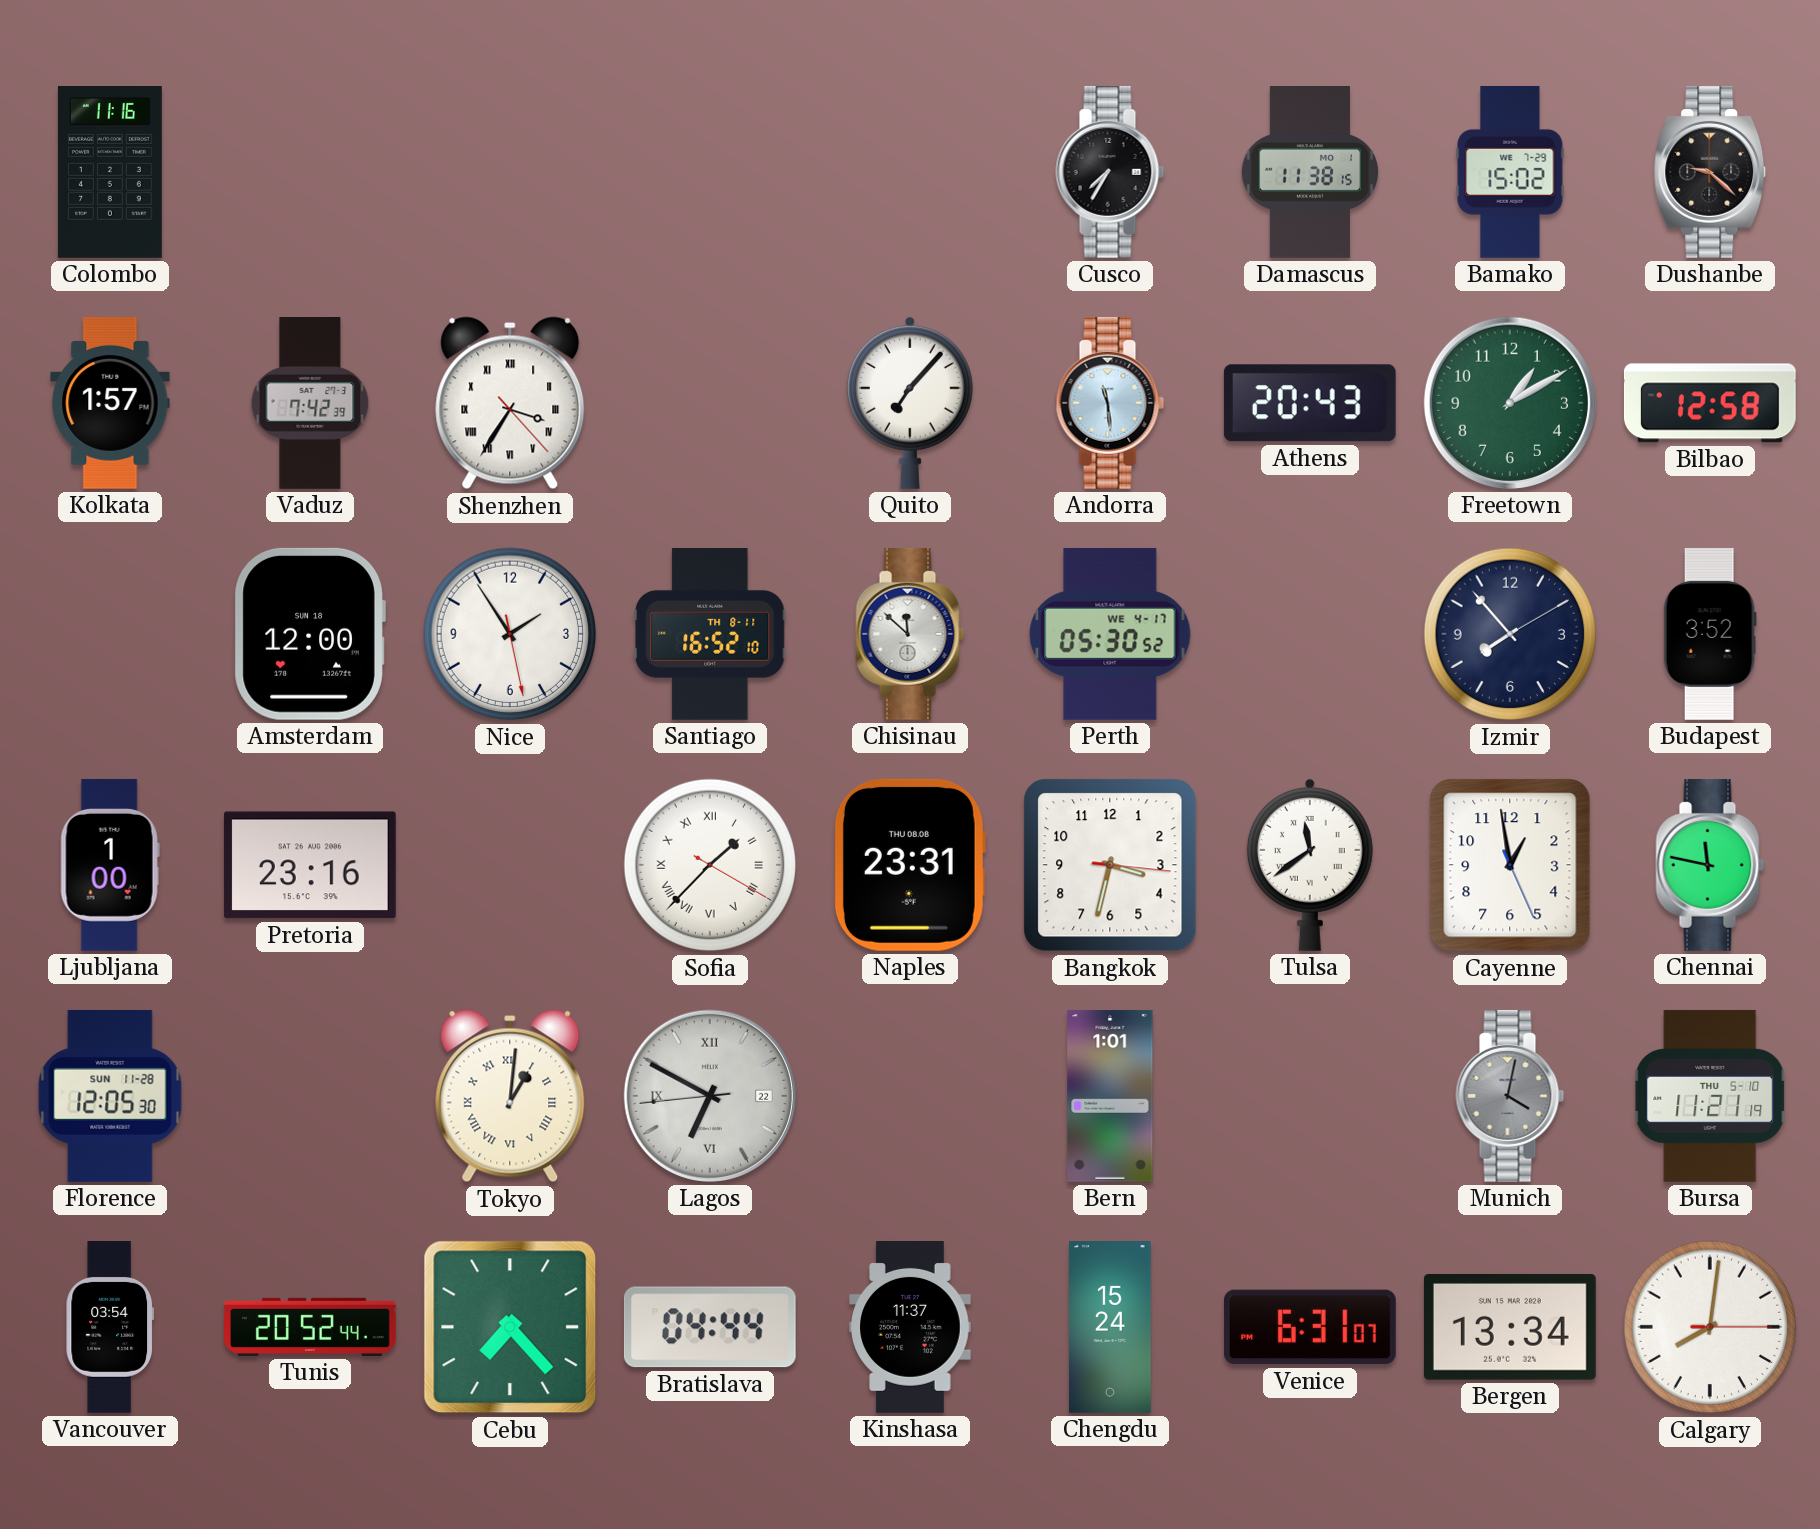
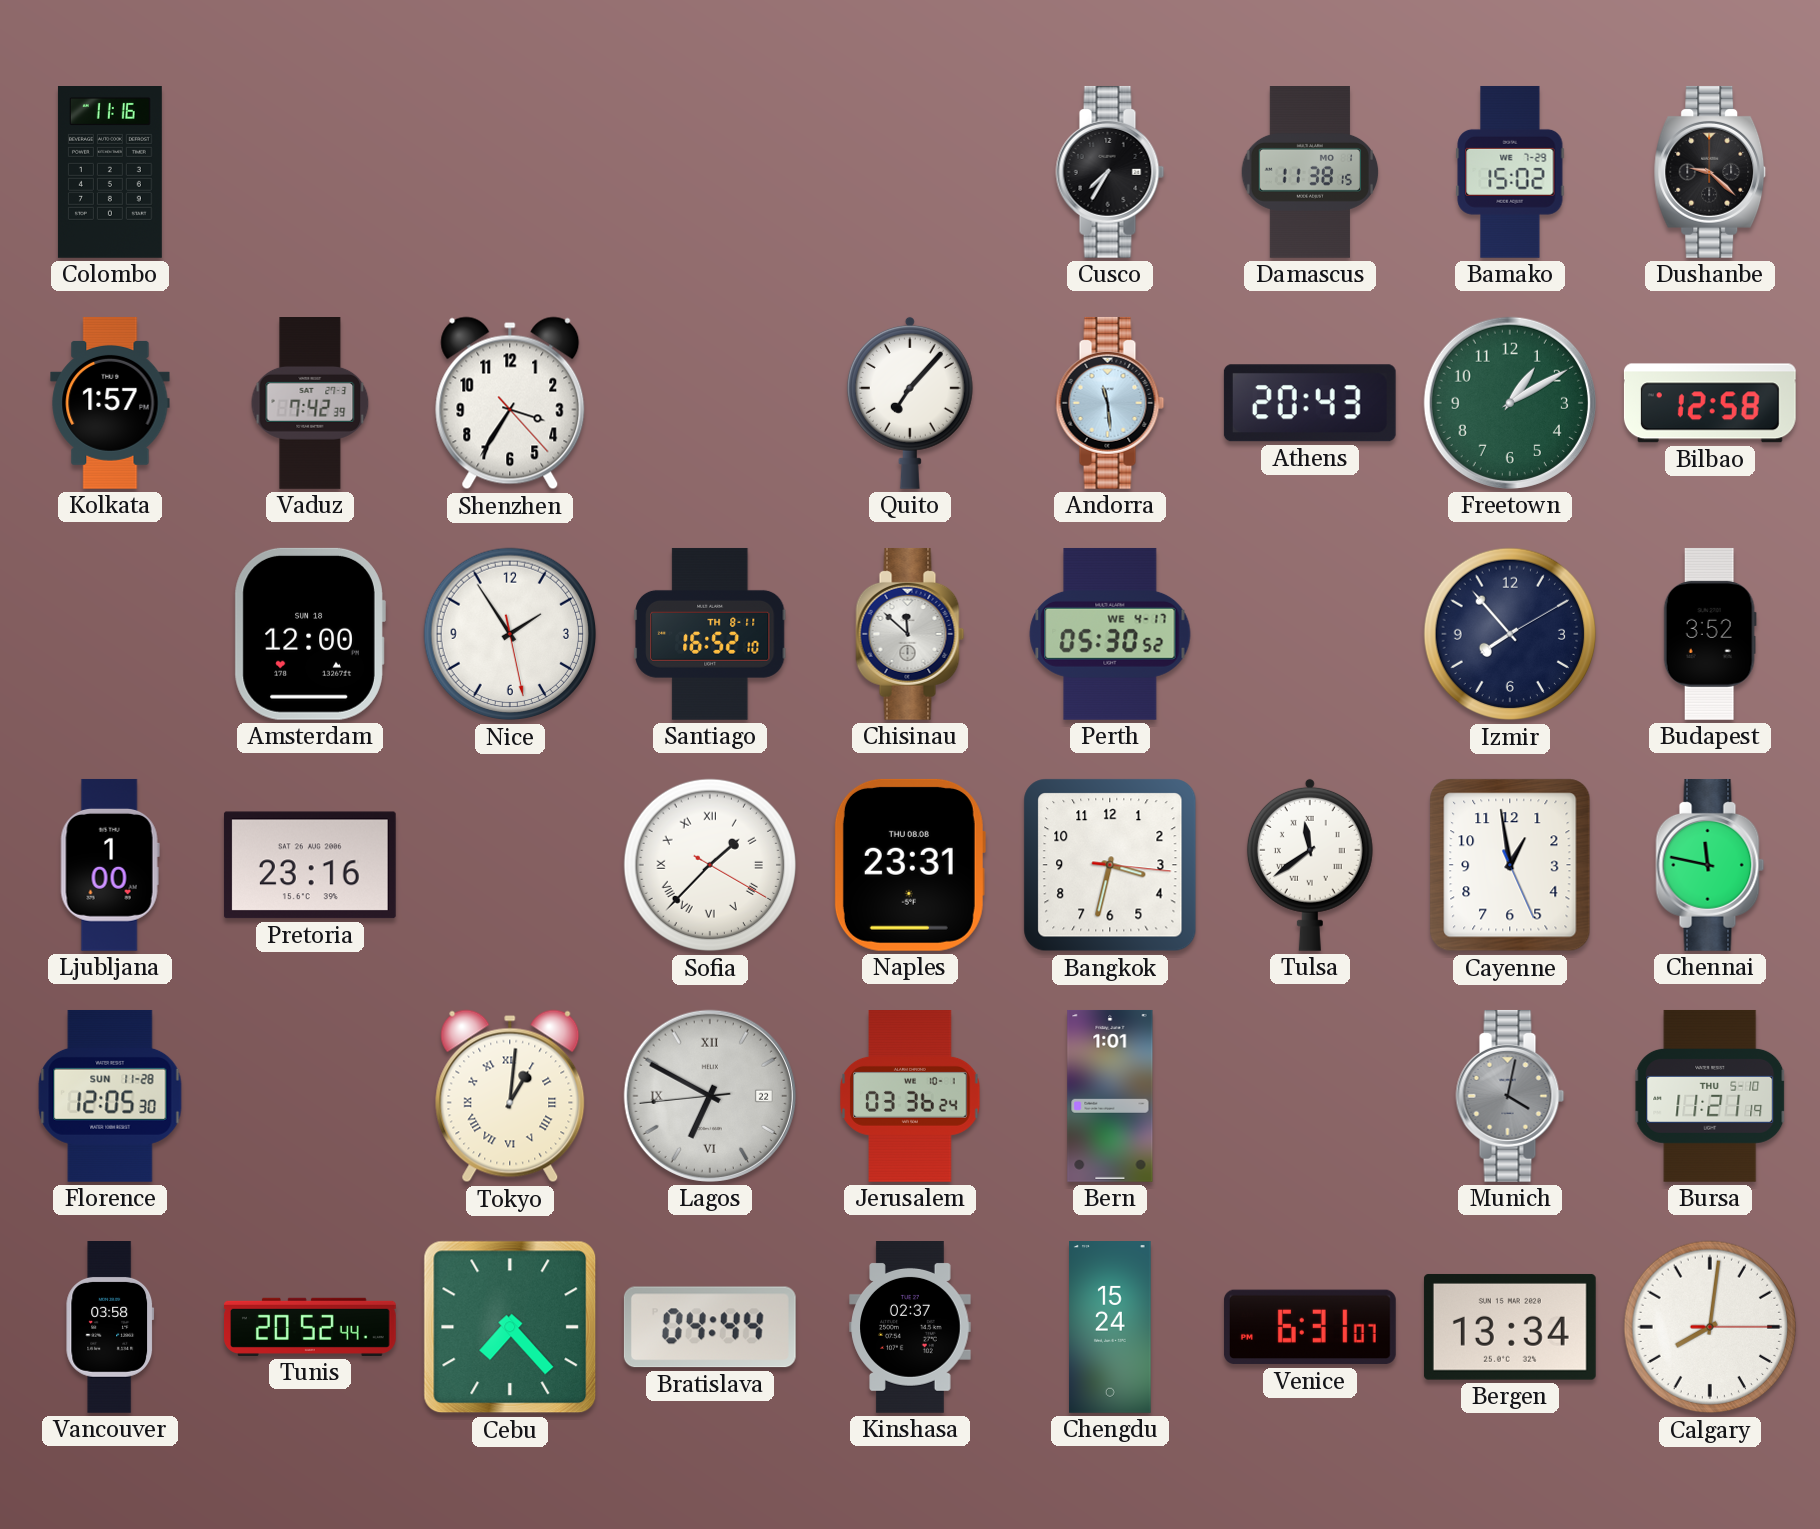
Shenzhen numerals: Roman -> Arabic
Jerusalem: none -> 03:36
Vancouver: 03:54 -> 03:58
Kinshasa: 11:37 -> 02:37
